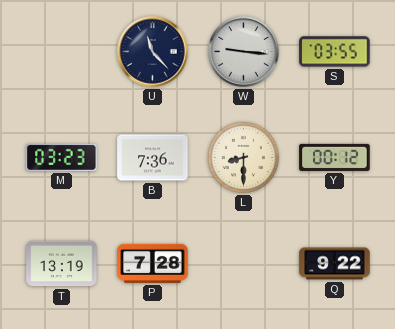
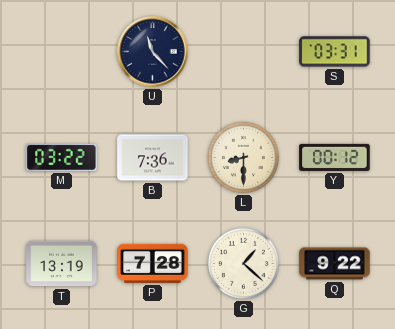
W: 9:16 -> none
S: 03:55 -> 03:31
M: 03:23 -> 03:22
G: none -> 1:22
